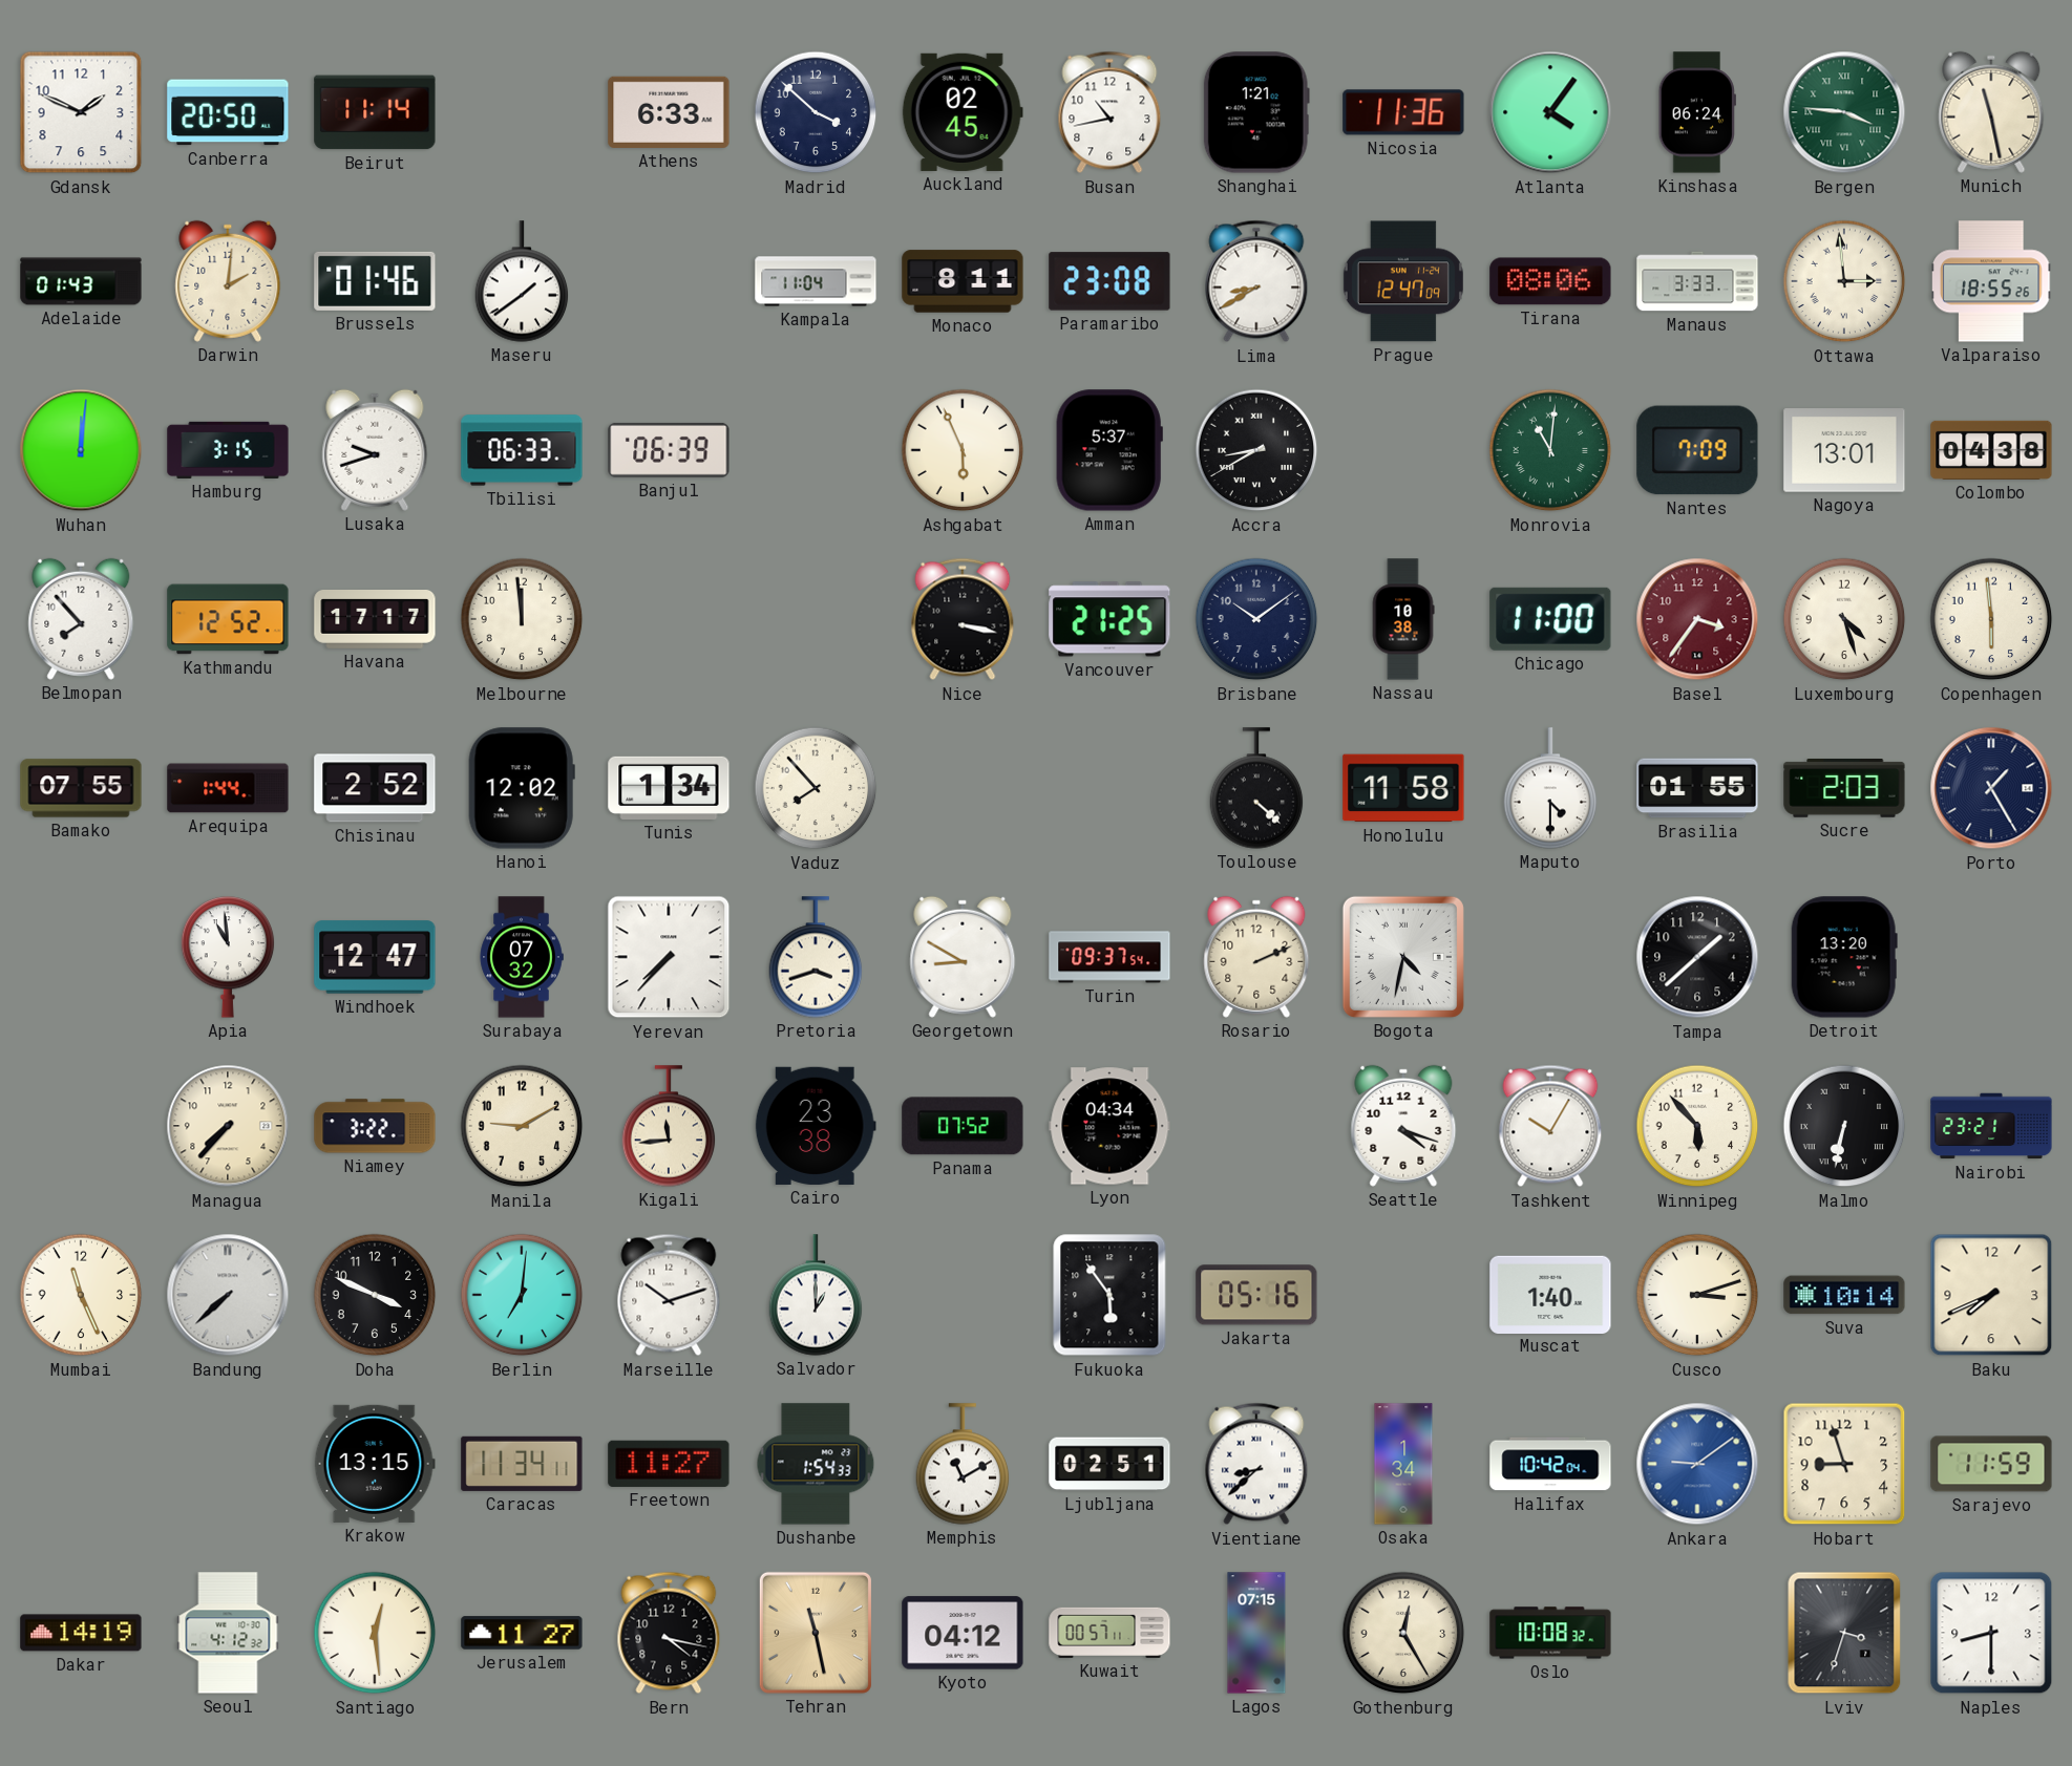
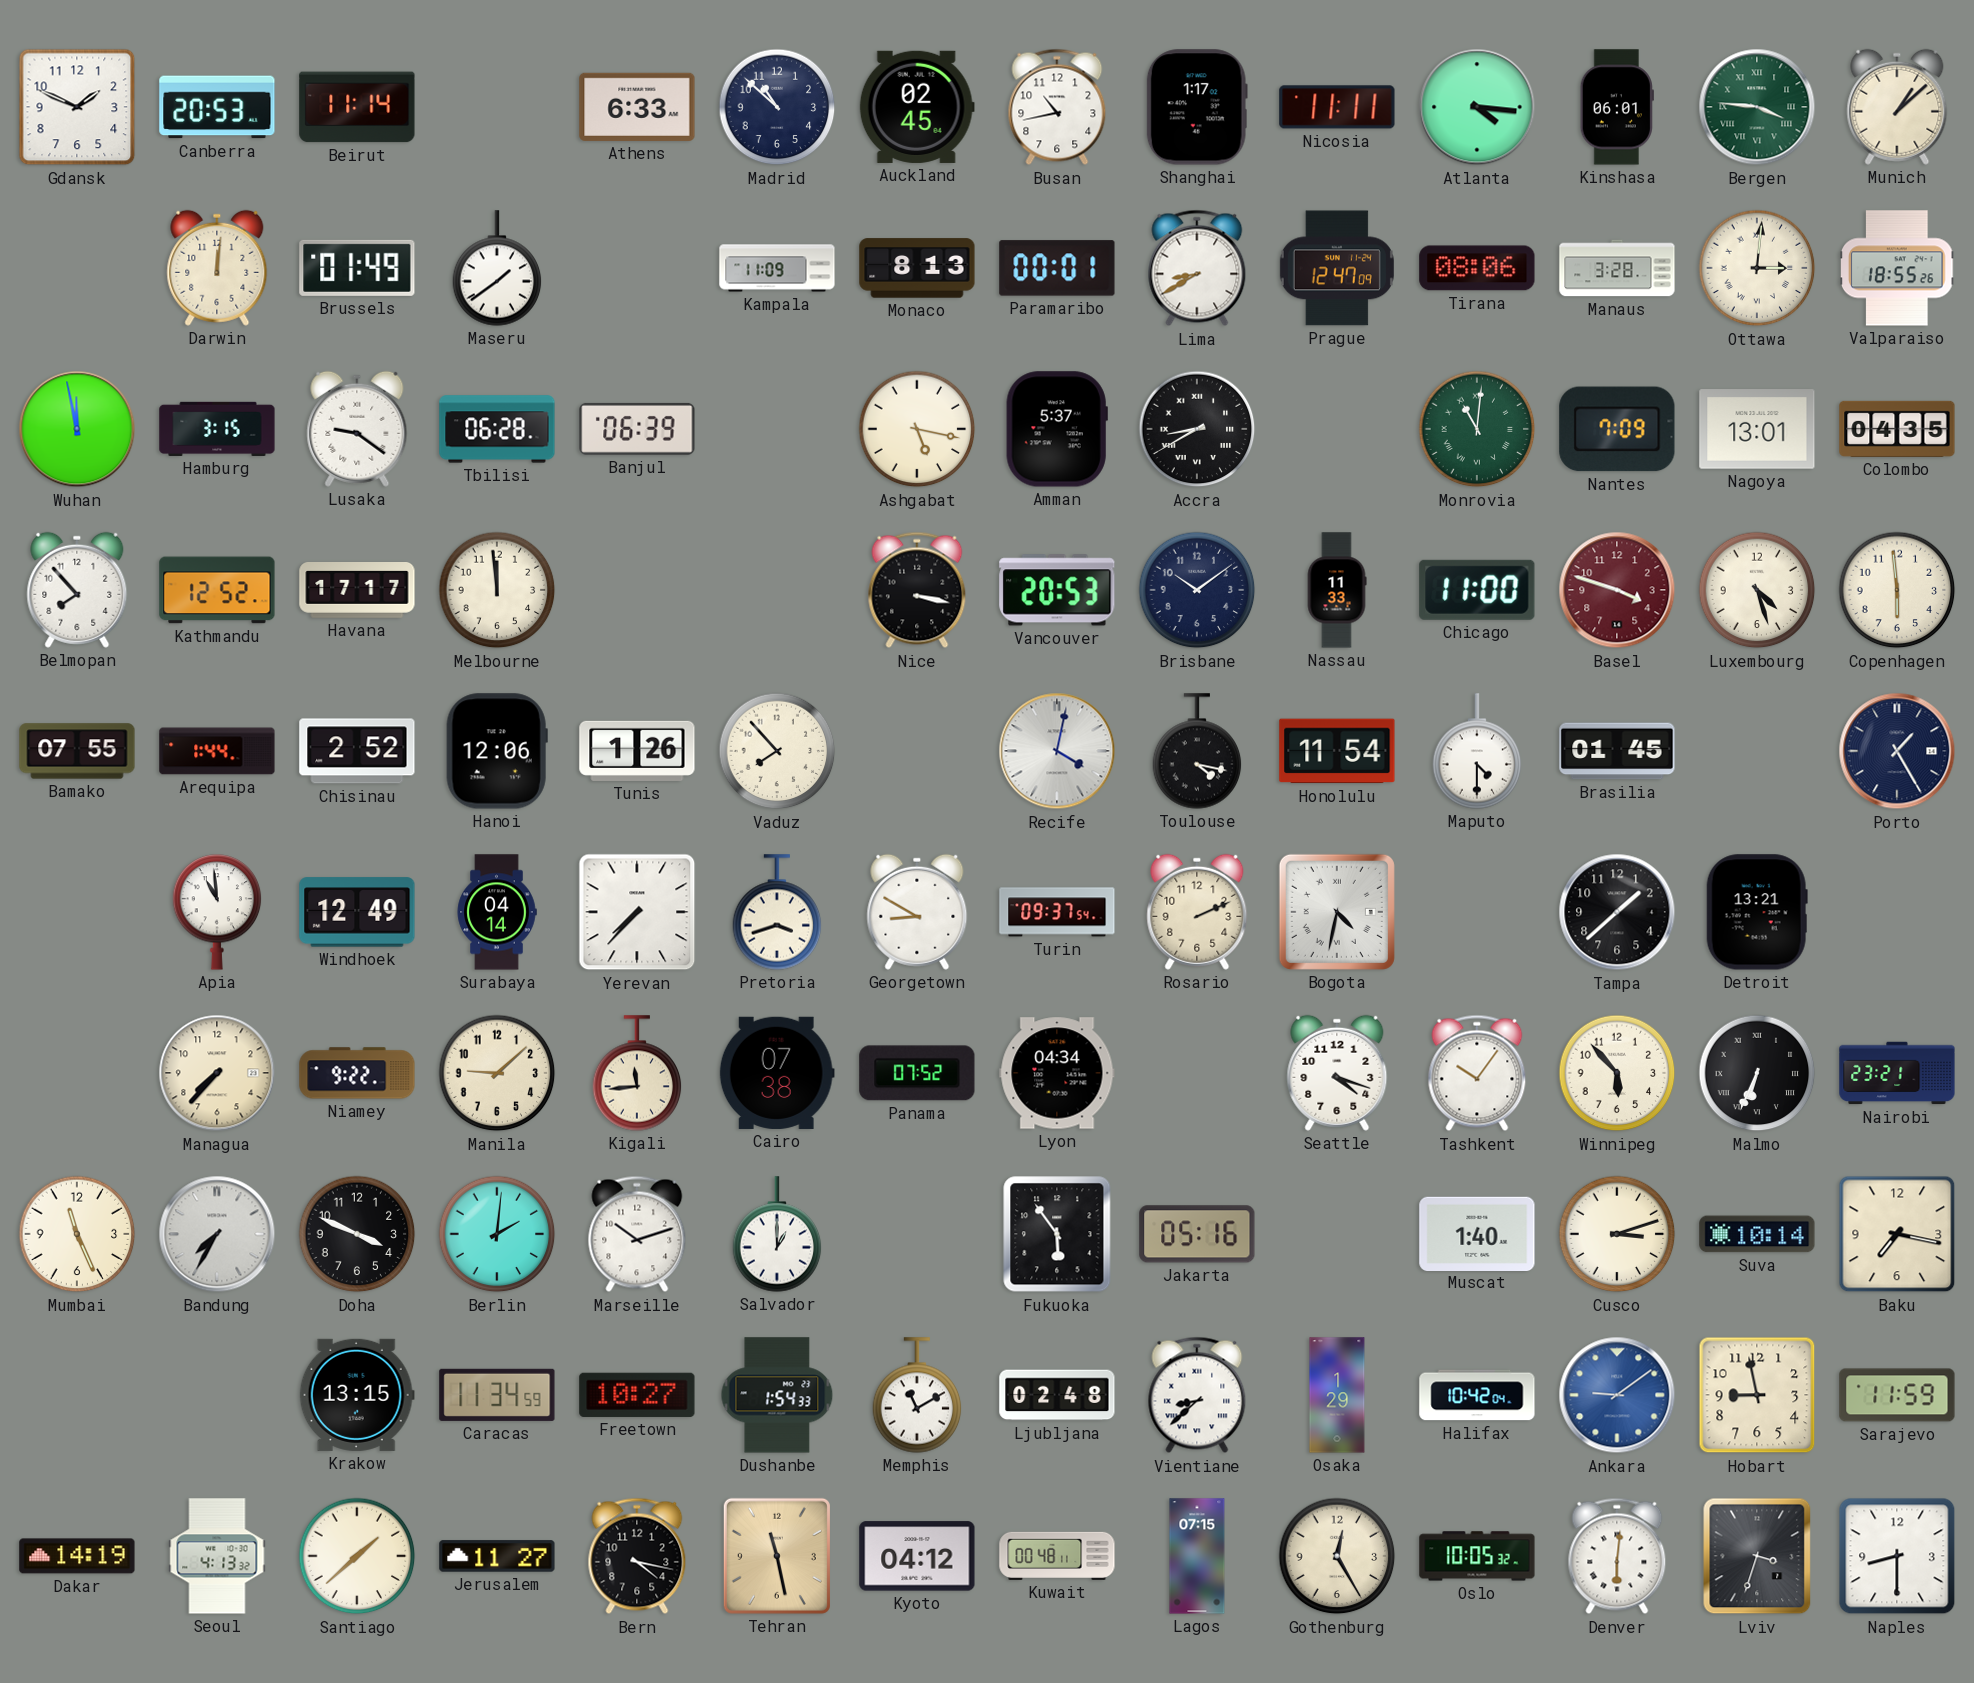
Canberra: 20:50 -> 20:53
Madrid: 3:52 -> 10:52
Shanghai: 1:21 -> 1:17
Nicosia: 11:36 -> 11:11
Atlanta: 4:06 -> 4:16
Kinshasa: 06:24 -> 06:01
Munich: 11:28 -> 1:08
Adelaide: 01:43 -> none
Darwin: 2:01 -> 12:01
Brussels: 01:46 -> 01:49
Kampala: 11:04 -> 11:09
Monaco: 8:11 -> 8:13
Paramaribo: 23:08 -> 00:01
Manaus: 3:33 -> 3:28
Ottawa: 2:59 -> 3:01
Wuhan: 12:01 -> 11:58
Lusaka: 9:42 -> 9:21
Tbilisi: 06:33 -> 06:28
Ashgabat: 5:56 -> 5:17
Colombo: 04:38 -> 04:35
Vancouver: 21:25 -> 20:53
Nassau: 10:38 -> 11:33
Basel: 3:36 -> 3:48
Hanoi: 12:02 -> 12:06
Tunis: 1:34 -> 1:26
Recife: none -> 4:02
Toulouse: 4:22 -> 4:17
Honolulu: 11:58 -> 11:54
Brasilia: 01:55 -> 01:45
Sucre: 2:03 -> none
Windhoek: 12:47 -> 12:49
Surabaya: 07:32 -> 04:14
Detroit: 13:20 -> 13:21
Niamey: 3:22 -> 9:22
Manila: 9:10 -> 9:08
Cairo: 23:38 -> 07:38
Tashkent: 10:05 -> 10:06
Malmo: 6:32 -> 6:34
Bandung: 7:38 -> 7:35
Berlin: 7:01 -> 2:01
Baku: 7:41 -> 7:17
Caracas: 11:34:11 -> 11:34:59
Freetown: 11:27 -> 10:27
Ljubljana: 02:51 -> 02:48
Osaka: 1:34 -> 1:29
Hobart: 8:57 -> 8:58
Seoul: 4:12 -> 4:13
Santiago: 12:29 -> 1:38
Kuwait: 00:57 -> 00:48
Oslo: 10:08 -> 10:05
Denver: none -> 6:01
